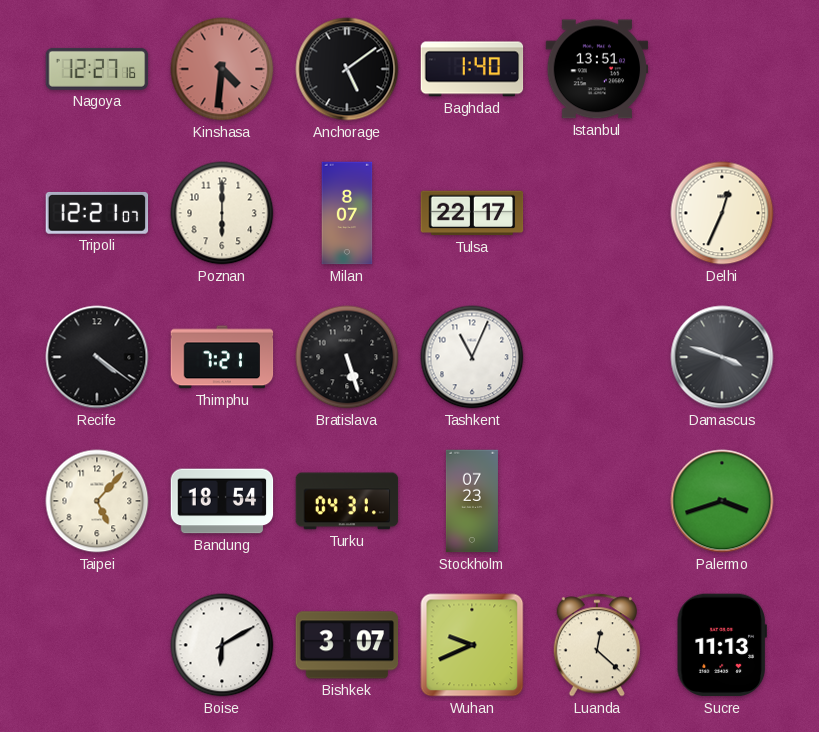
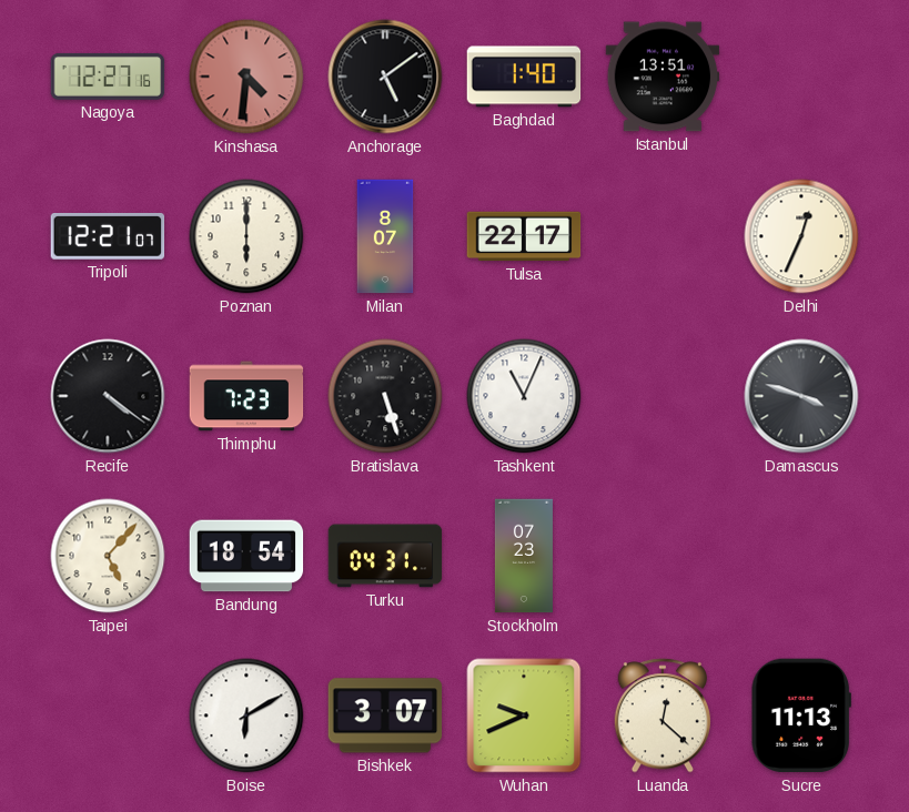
Thimphu: 7:21 -> 7:23
Palermo: 3:42 -> none
